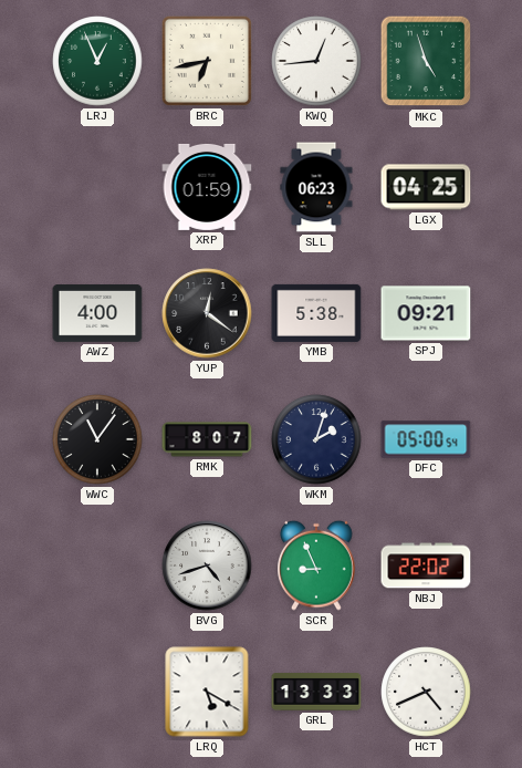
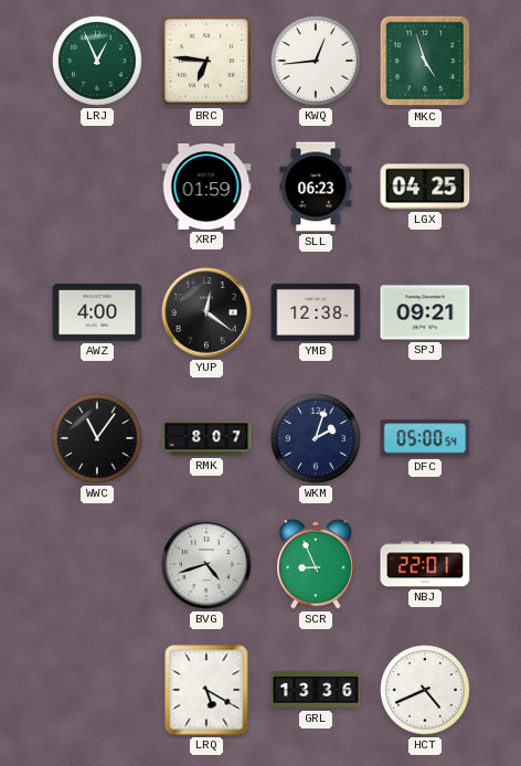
BRC: 6:43 -> 6:46
YMB: 5:38 -> 12:38
NBJ: 22:02 -> 22:01
GRL: 13:33 -> 13:36
